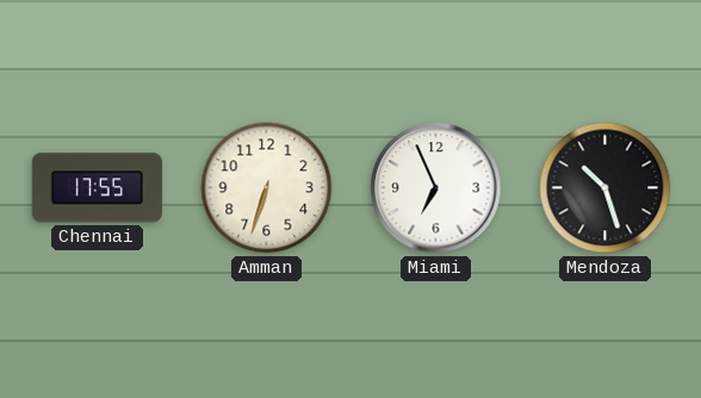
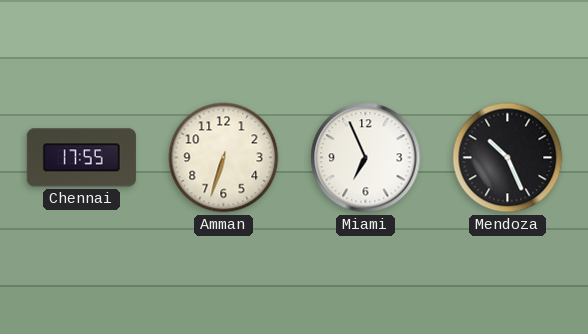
Mendoza: 10:27 -> 10:26
